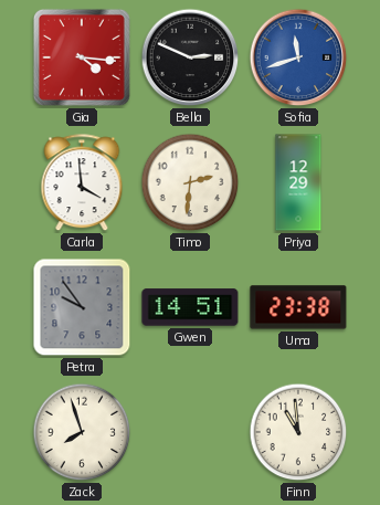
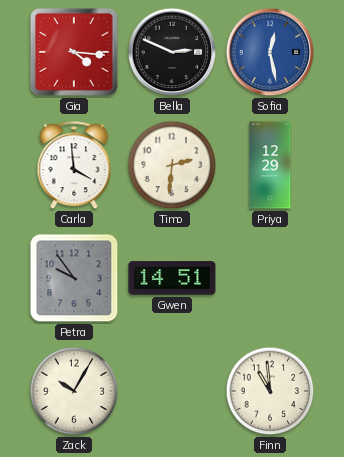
Sofia: 11:42 -> 12:28
Uma: 23:38 -> none
Zack: 7:57 -> 10:05
